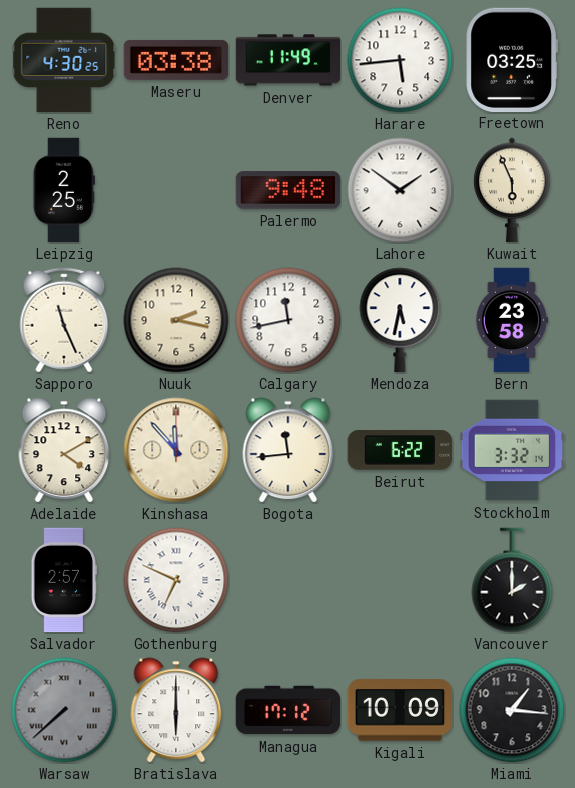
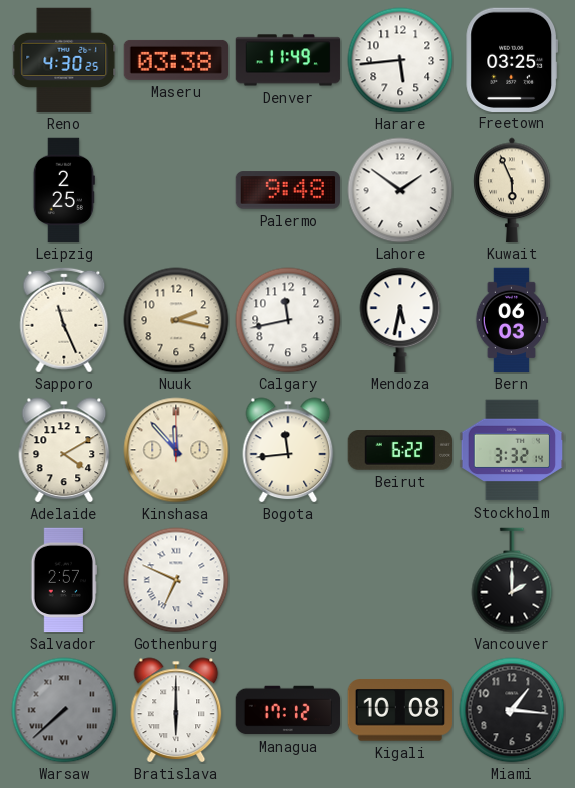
Bern: 23:58 -> 06:03
Kigali: 10:09 -> 10:08
